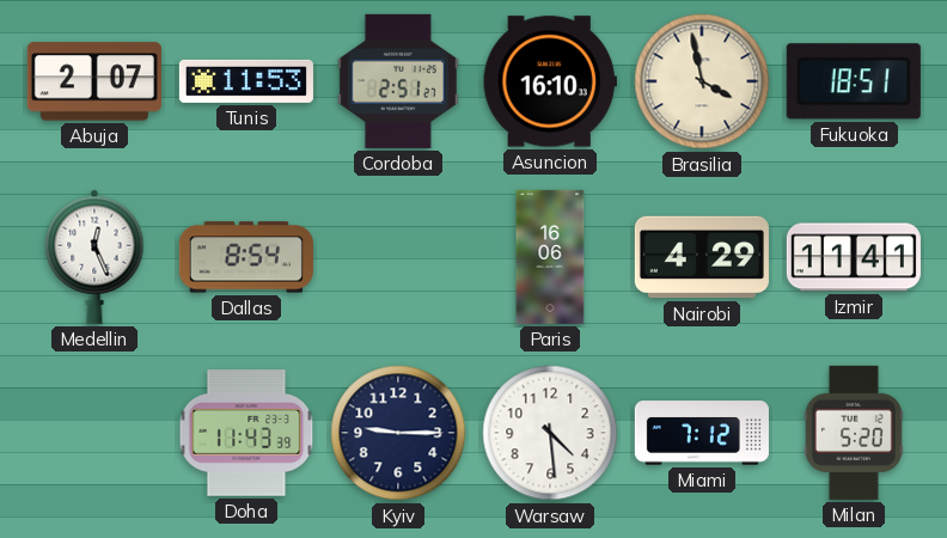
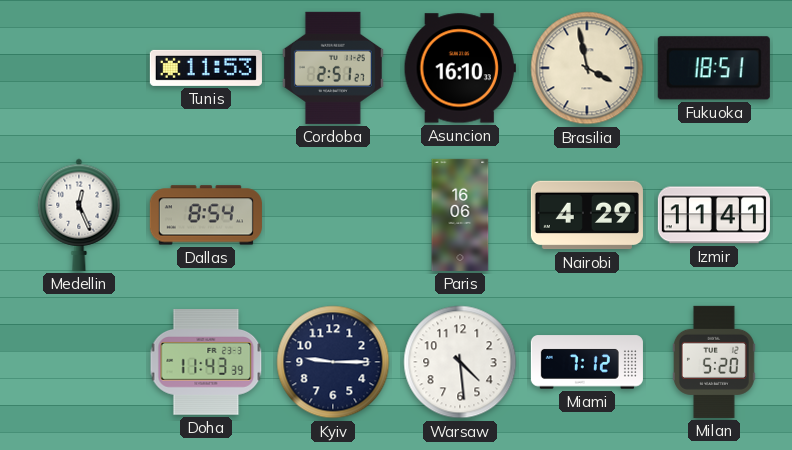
Abuja: 2:07 -> none
